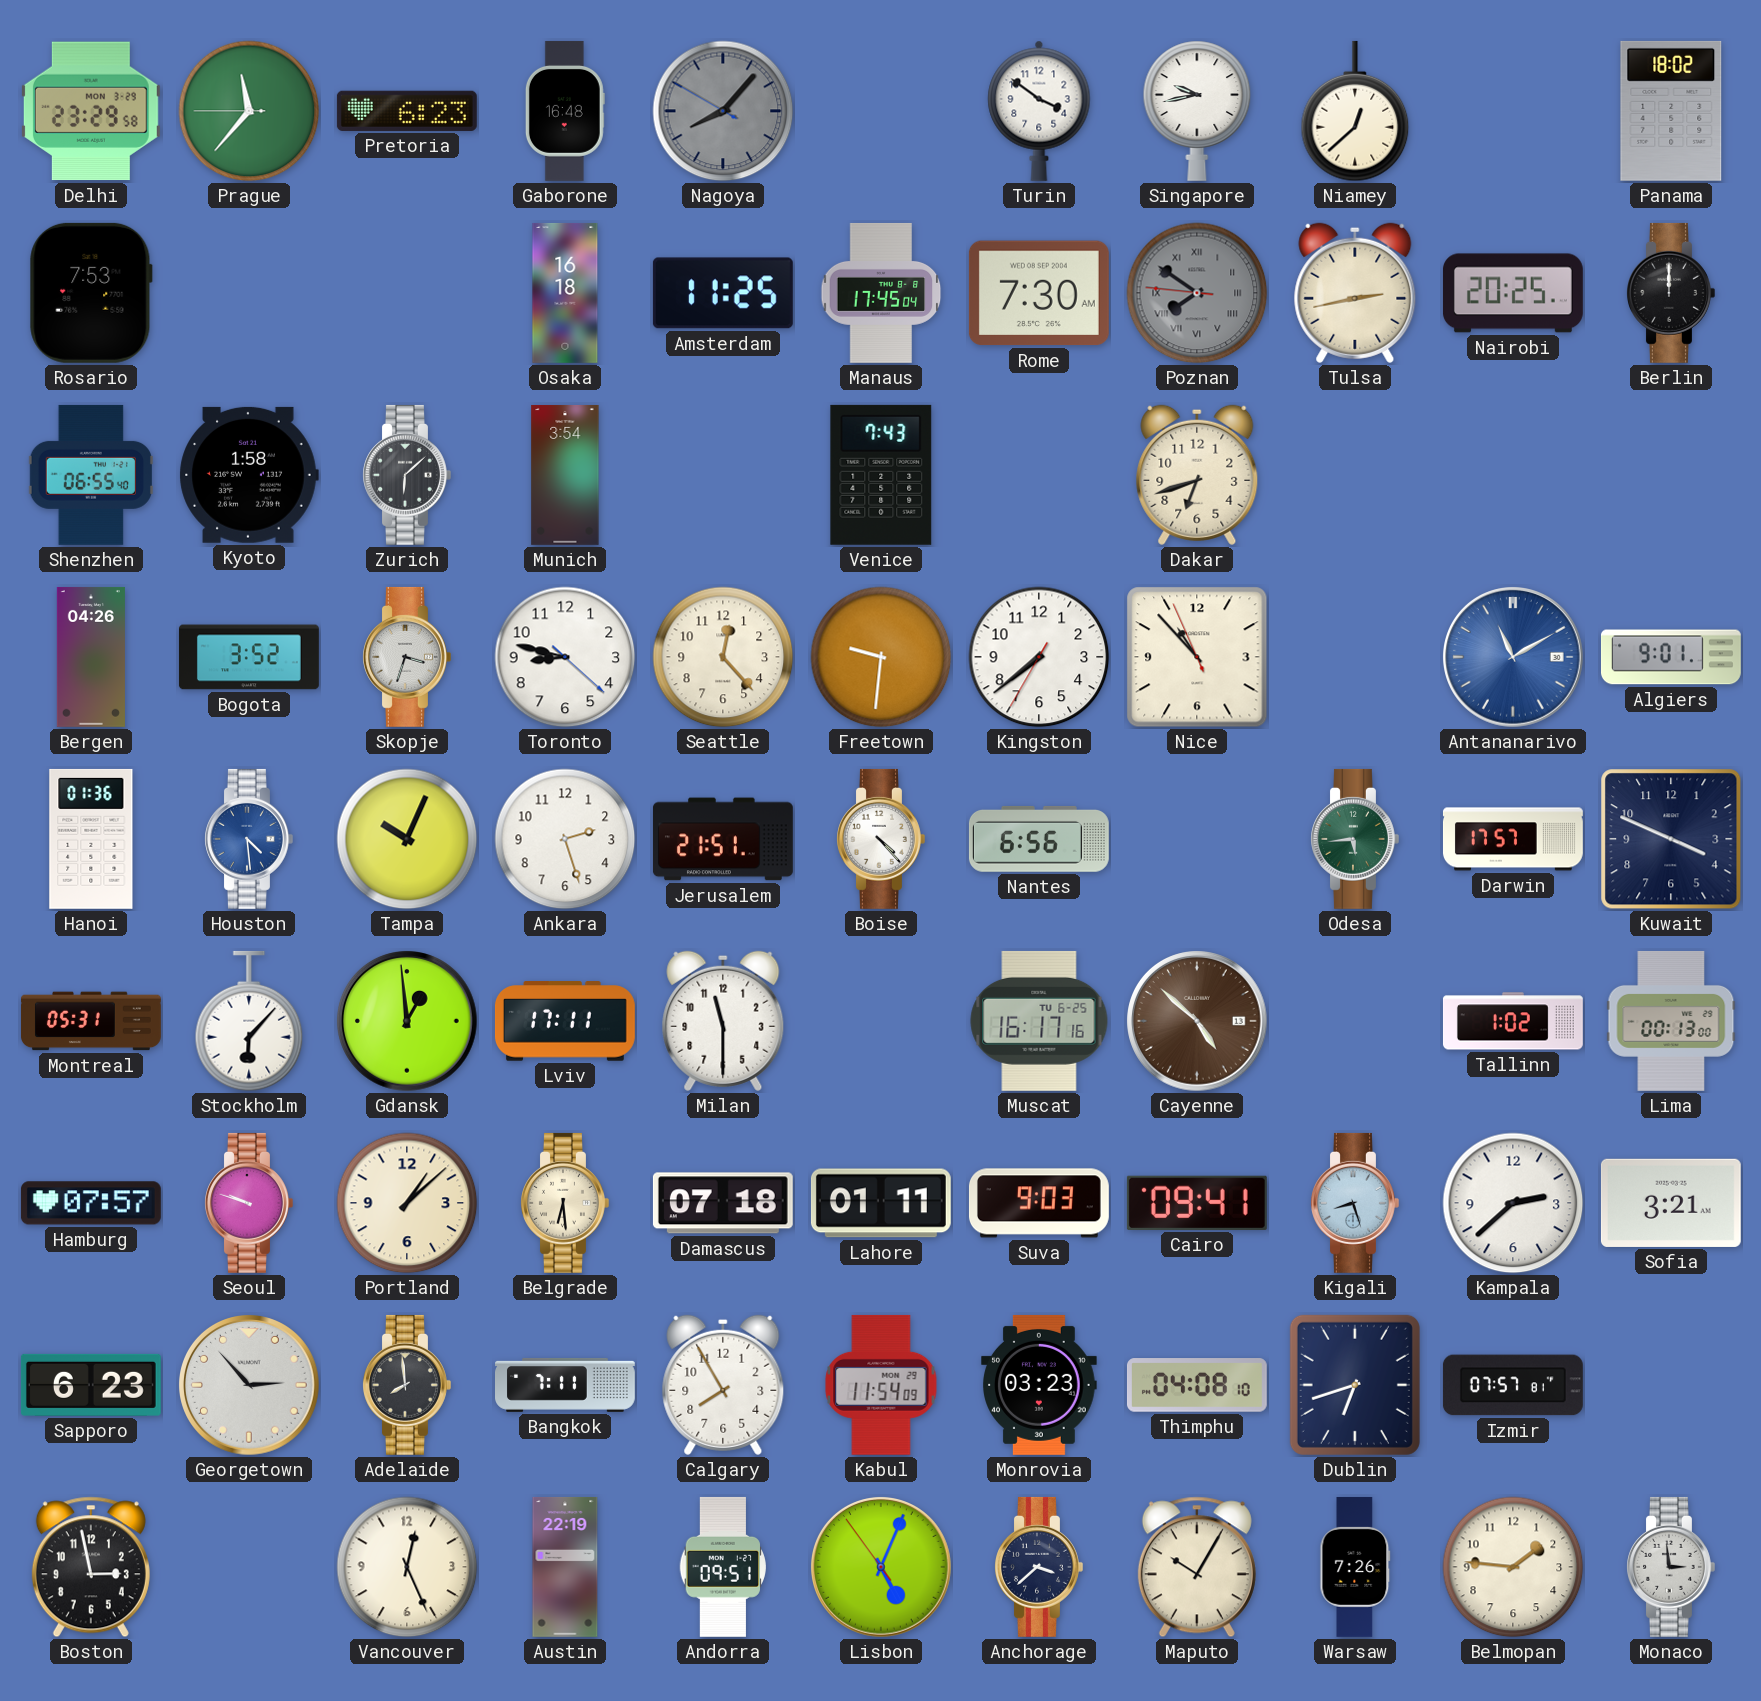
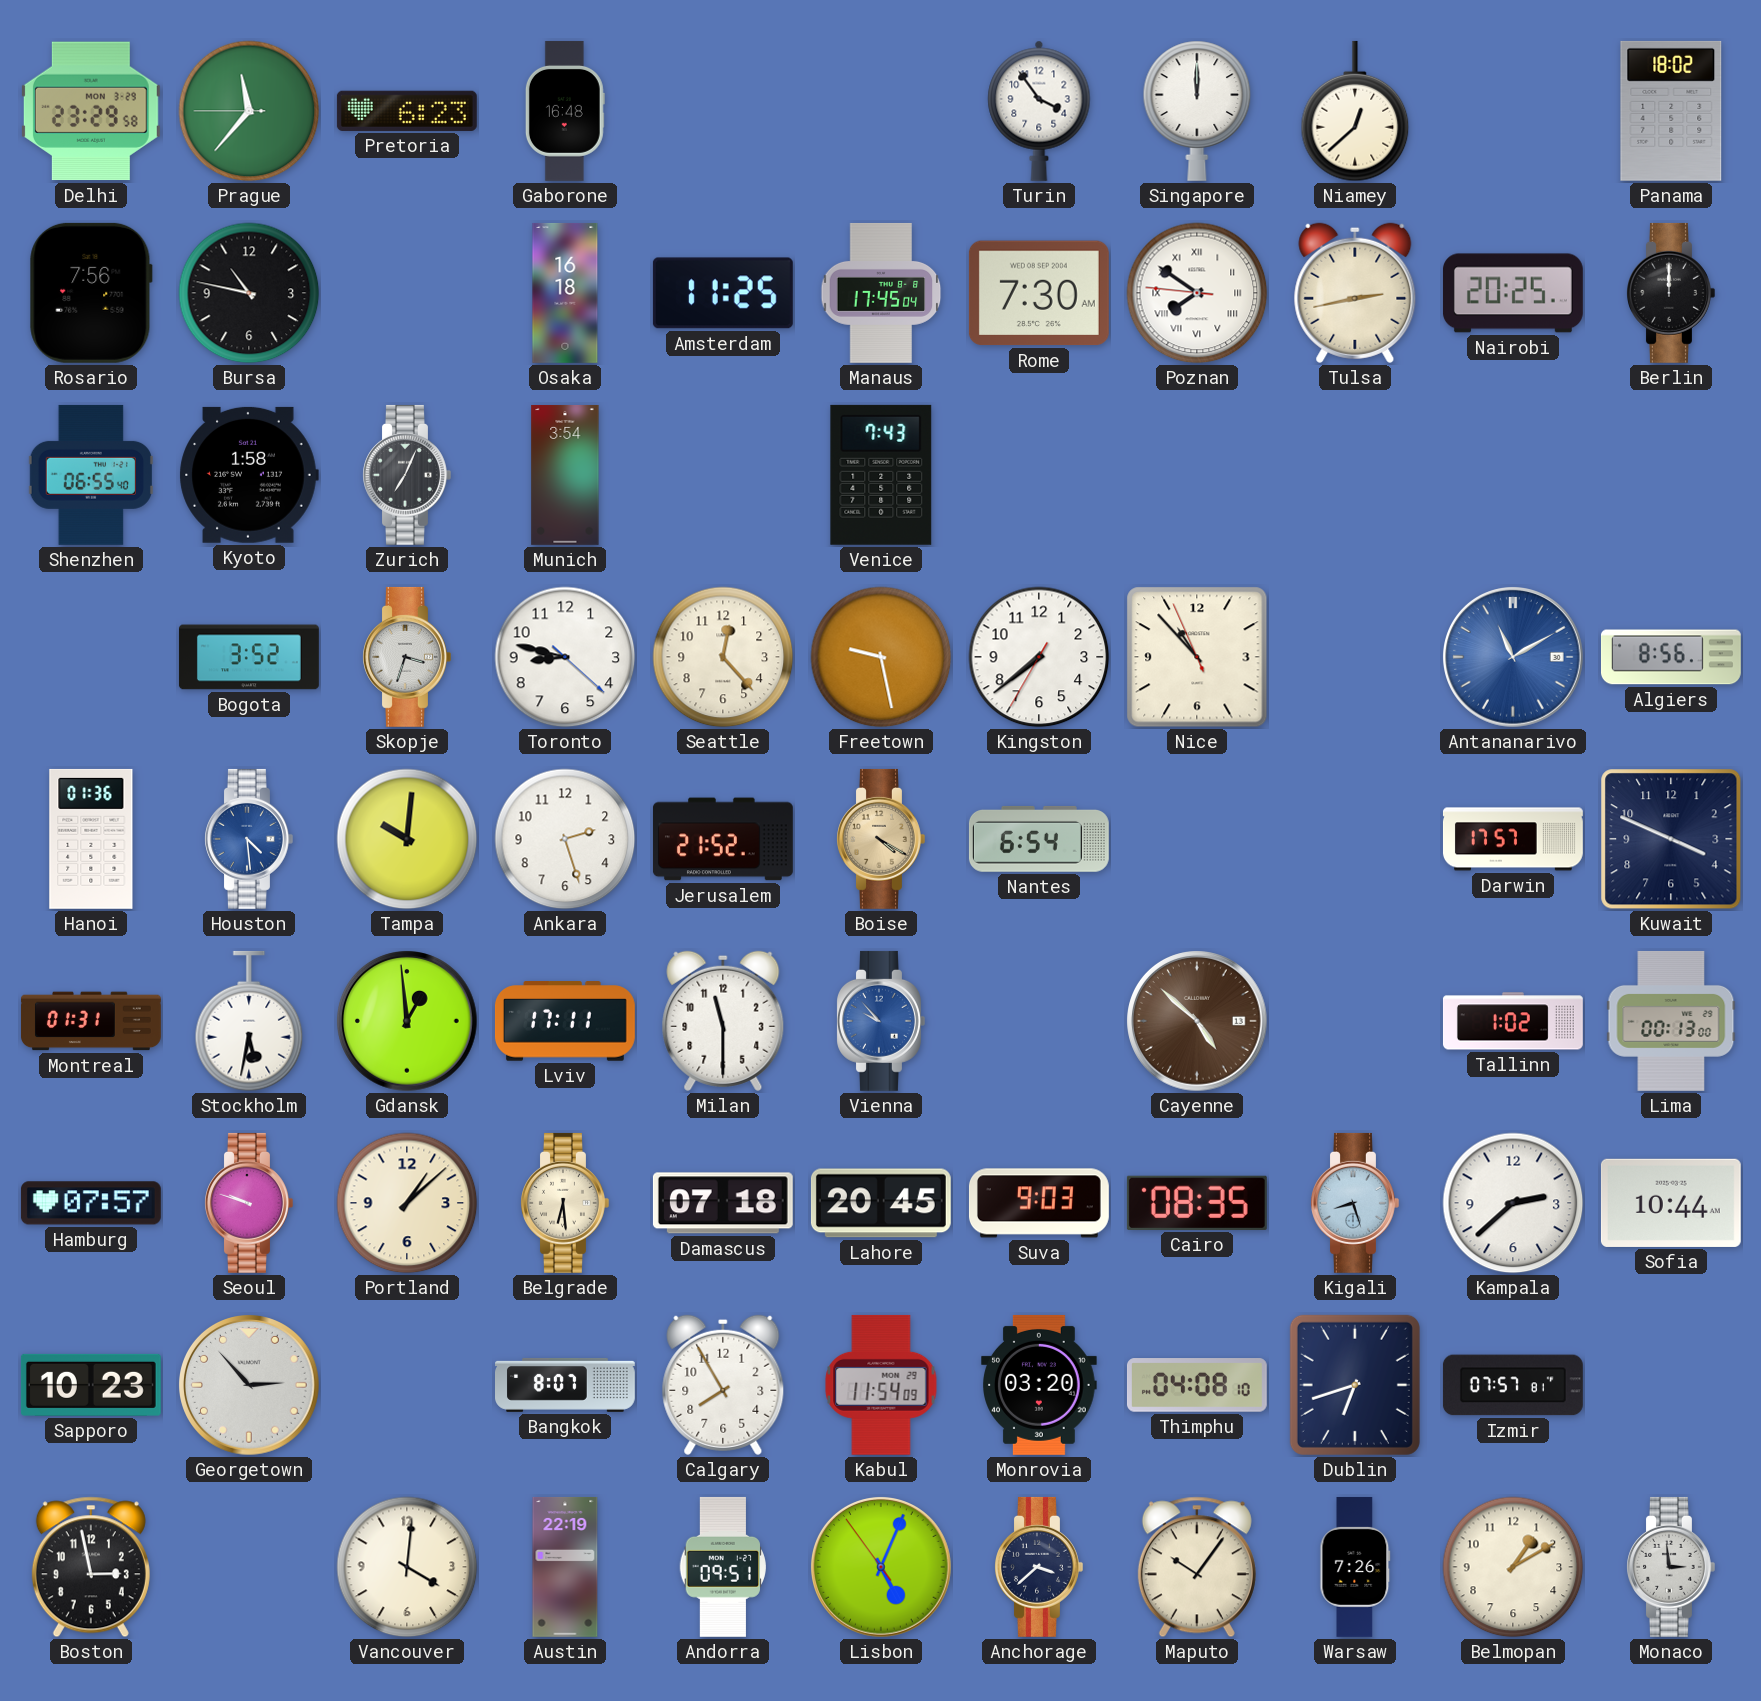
Nagoya: 8:06 -> none
Turin: 3:51 -> 3:54
Singapore: 9:43 -> 12:00
Rosario: 7:53 -> 7:56
Bursa: none -> 10:47
Poznan dial: grey -> white
Zurich: 6:08 -> 7:04
Dakar: 6:42 -> none
Bergen: 04:26 -> none
Freetown: 9:31 -> 9:28
Algiers: 9:01 -> 8:56
Tampa: 10:04 -> 10:01
Jerusalem: 21:51 -> 21:52
Boise: 4:23 -> 4:20
Boise dial: white -> champagne
Nantes: 6:56 -> 6:54
Odesa: 5:44 -> none
Montreal: 05:31 -> 01:31
Stockholm: 6:07 -> 5:32
Vienna: none -> 9:53
Muscat: 16:17 -> none
Lahore: 01:11 -> 20:45
Cairo: 09:41 -> 08:35
Sofia: 3:21 -> 10:44
Sapporo: 6:23 -> 10:23
Adelaide: 7:59 -> none
Bangkok: 7:11 -> 8:07
Monrovia: 03:23 -> 03:20
Vancouver: 12:26 -> 4:01
Maputo: 10:05 -> 10:06
Belmopan: 1:46 -> 1:10
